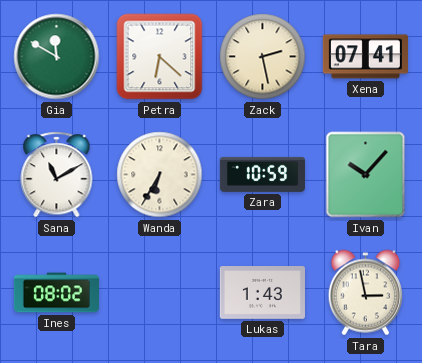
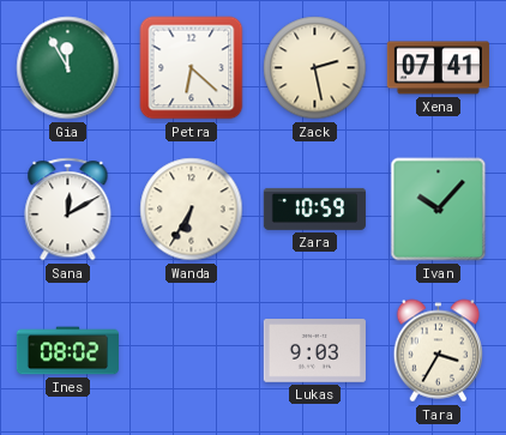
Gia: 11:50 -> 11:55
Sana: 11:10 -> 12:10
Lukas: 1:43 -> 9:03
Tara: 2:58 -> 3:35
